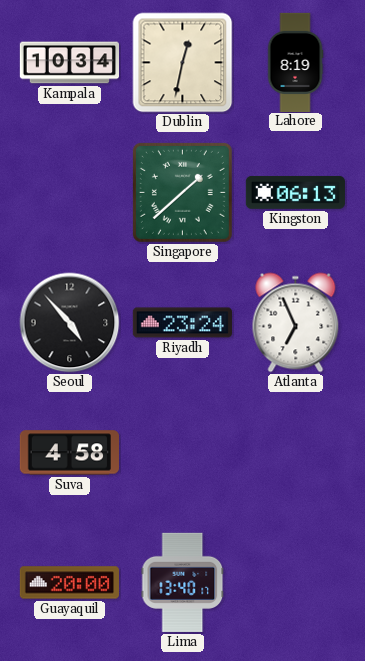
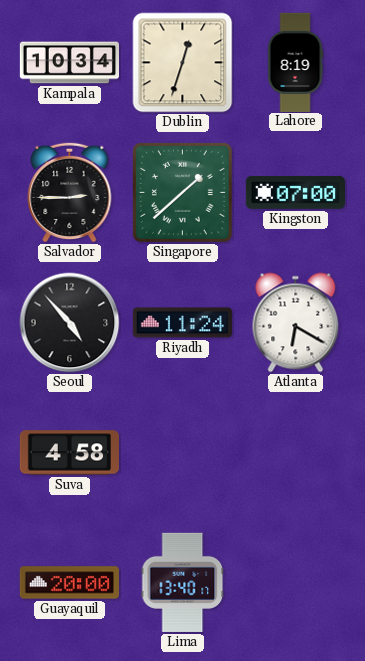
Dublin: 12:32 -> 12:33
Salvador: none -> 2:45
Kingston: 06:13 -> 07:00
Riyadh: 23:24 -> 11:24
Atlanta: 6:56 -> 6:20
